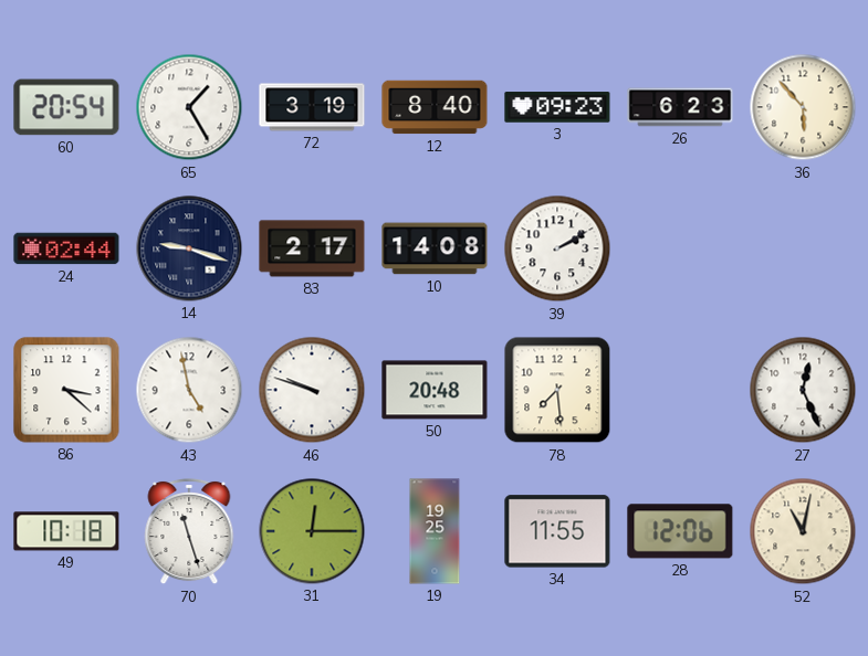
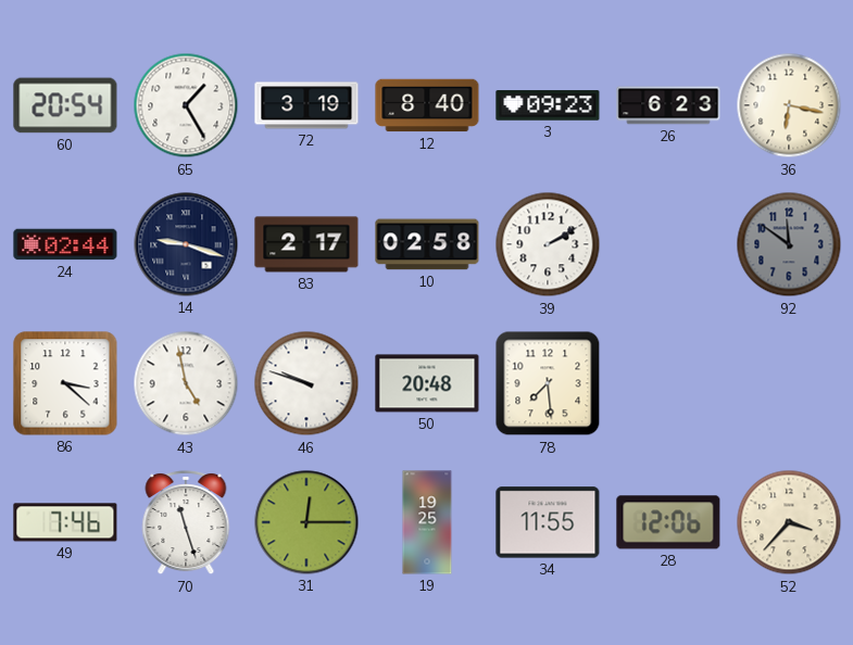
36: 5:53 -> 6:17
10: 14:08 -> 02:58
92: none -> 11:51
27: 12:26 -> none
49: 10:18 -> 7:46
52: 11:02 -> 3:37
